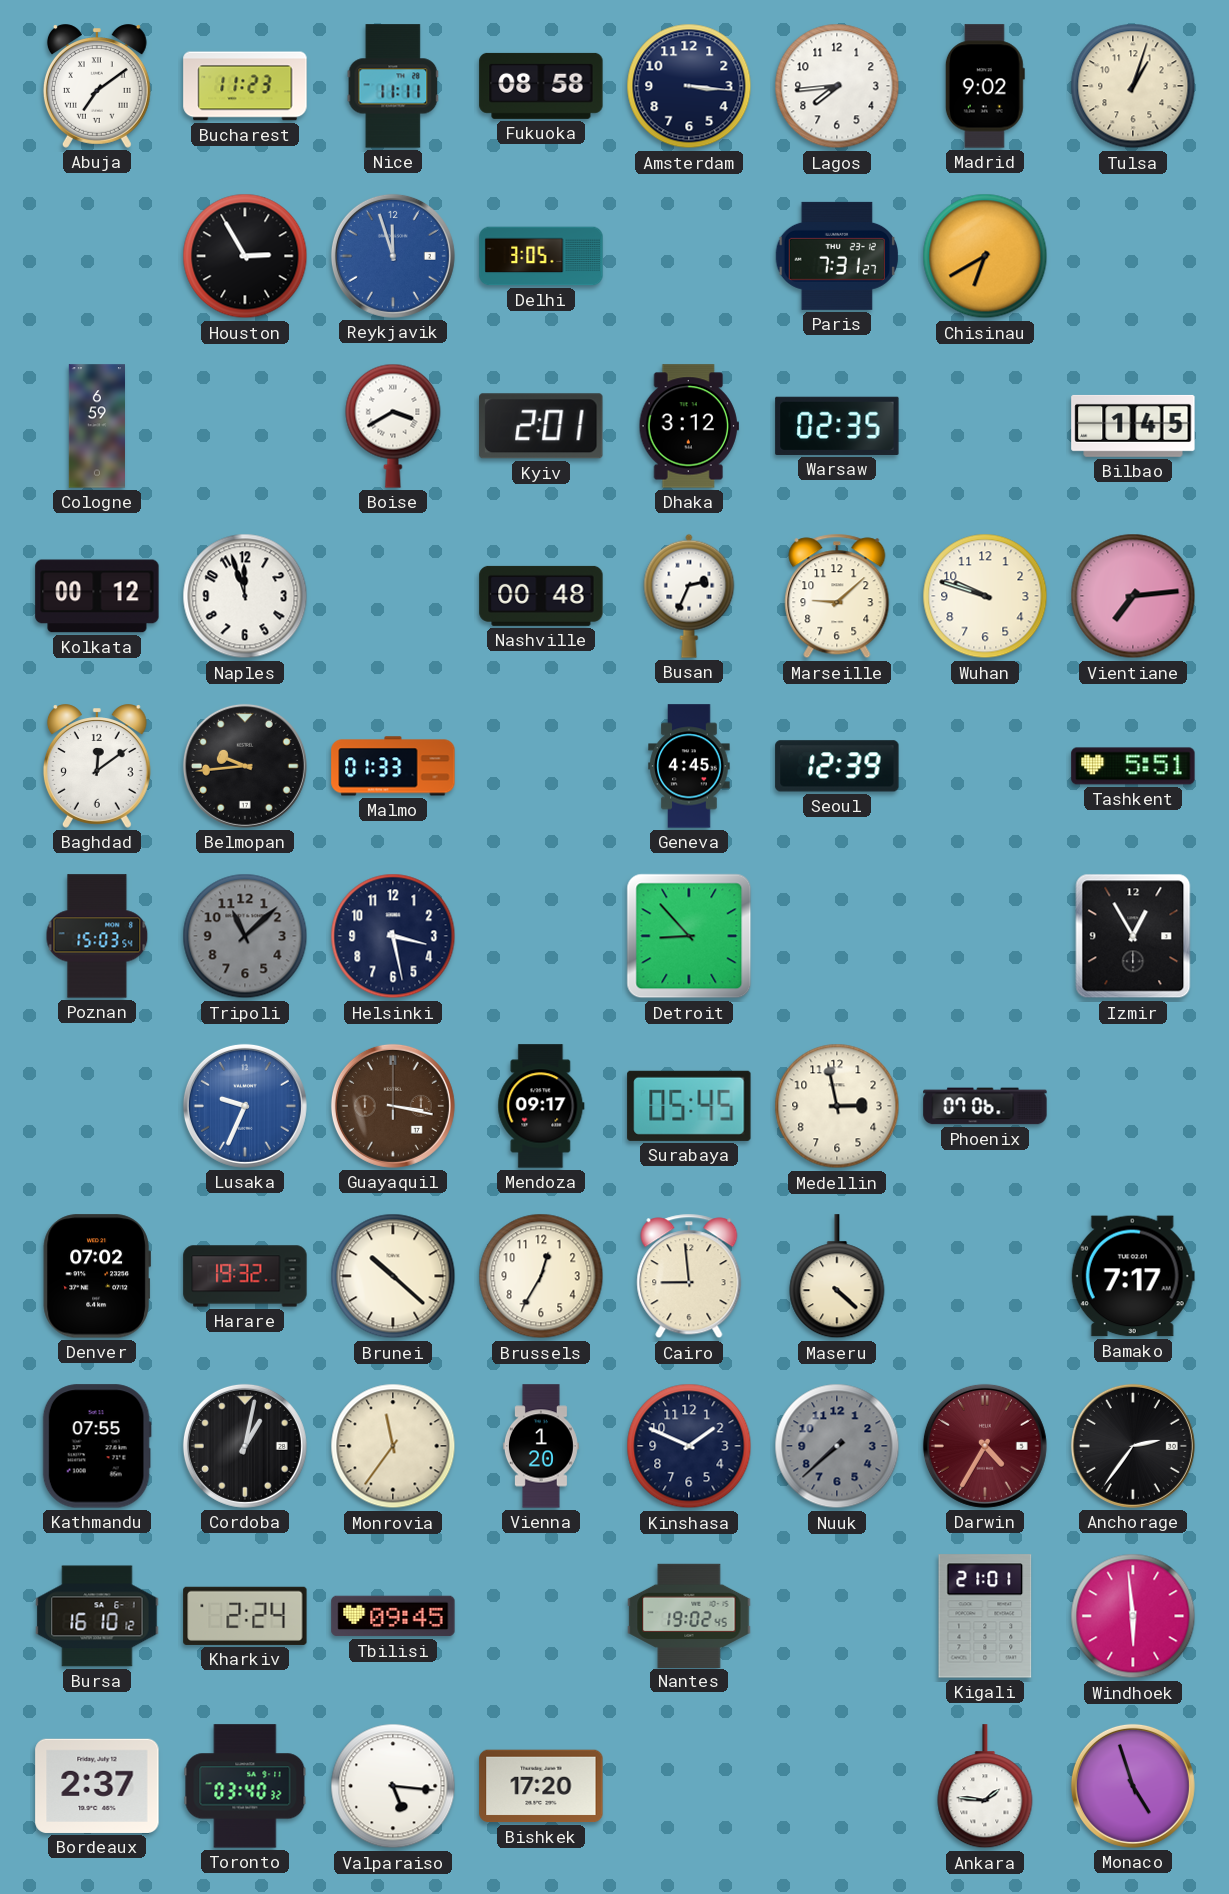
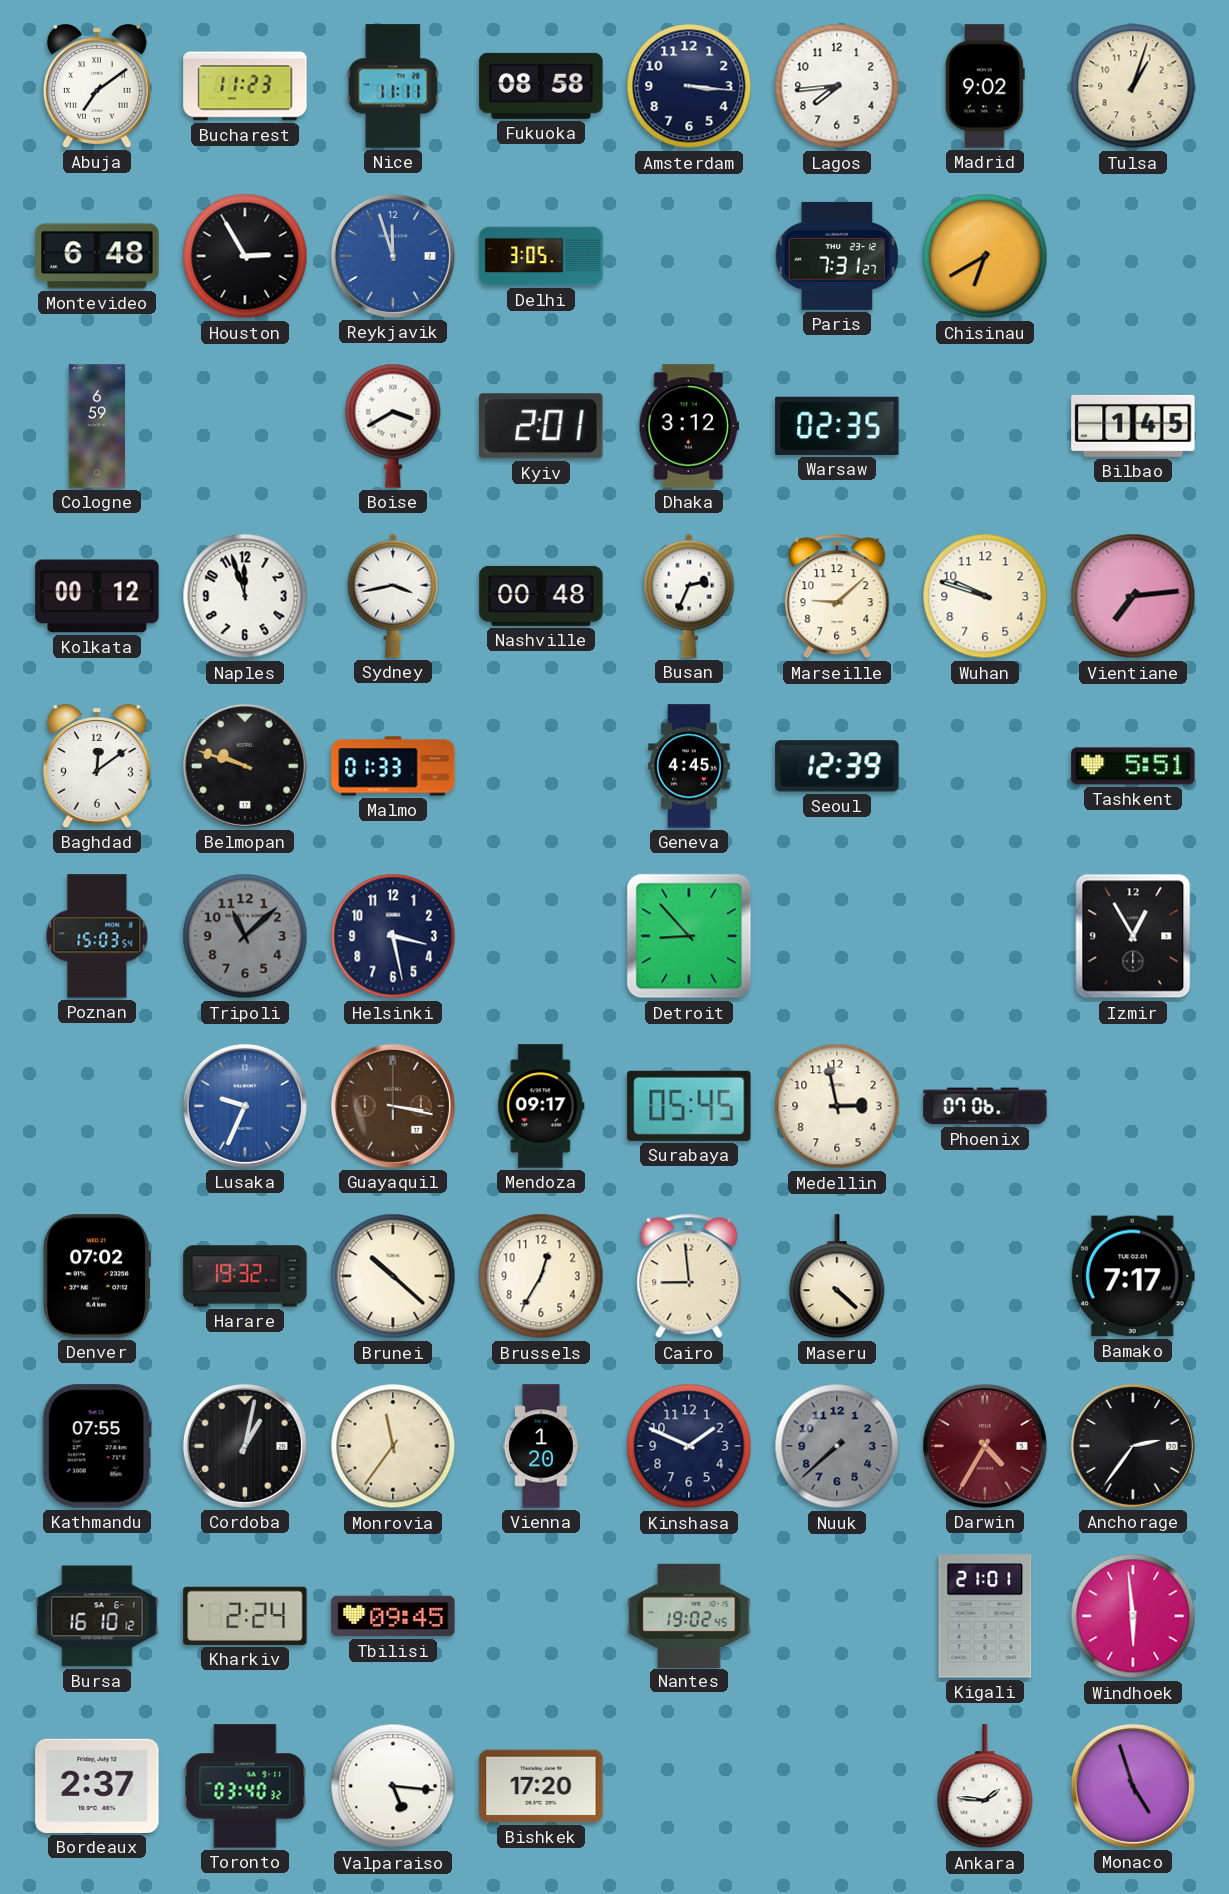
Montevideo: none -> 6:48
Sydney: none -> 3:43
Belmopan: 9:44 -> 9:48
